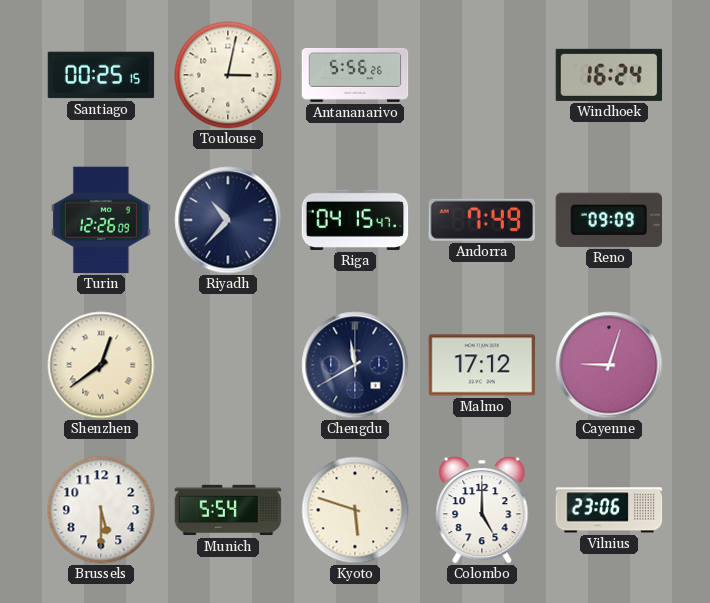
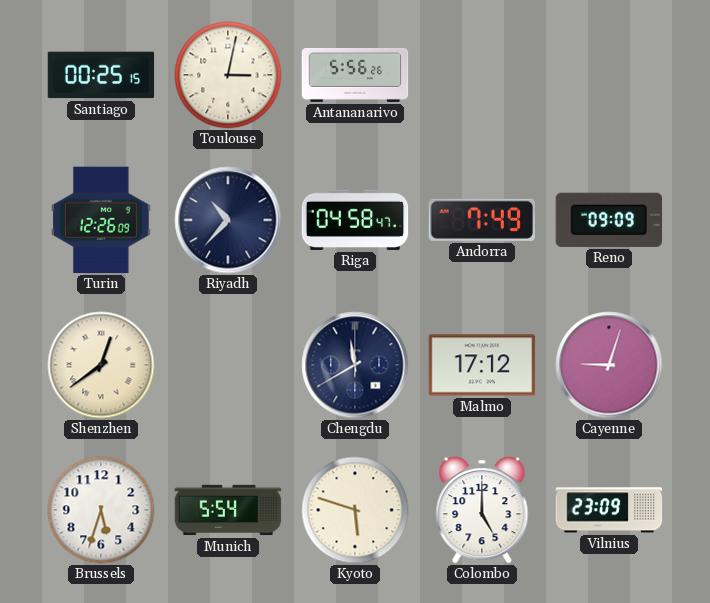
Windhoek: 16:24 -> none
Riga: 04:15 -> 04:58
Brussels: 5:30 -> 5:33
Vilnius: 23:06 -> 23:09
